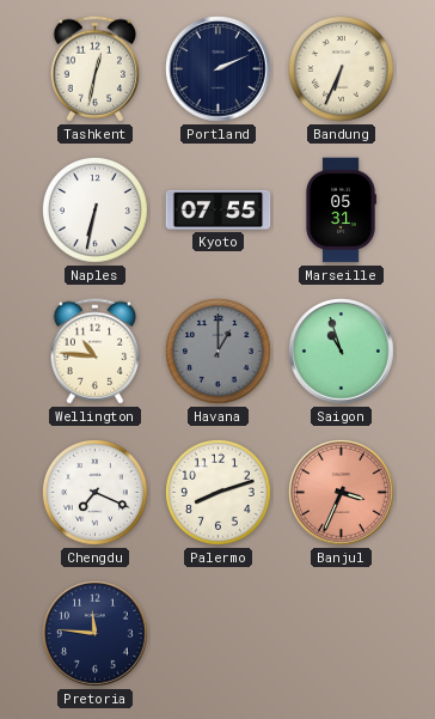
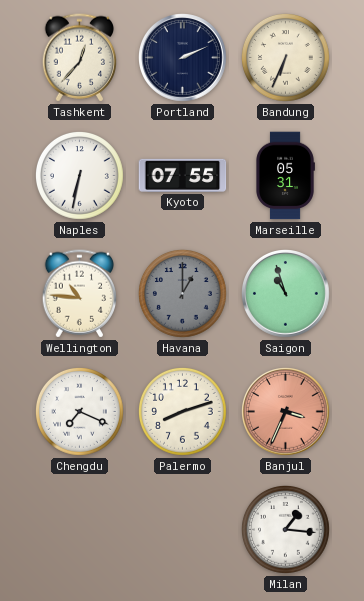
Tashkent: 12:32 -> 12:37
Pretoria: 11:46 -> none
Milan: none -> 1:16
